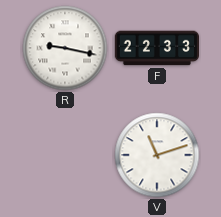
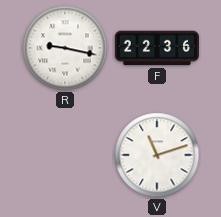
F: 22:33 -> 22:36
